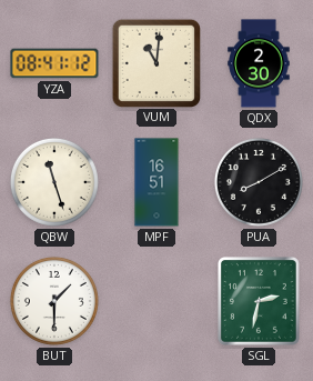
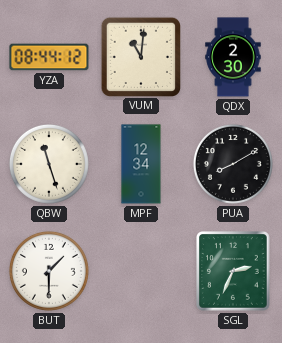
YZA: 08:41 -> 08:44
MPF: 16:51 -> 12:34
SGL: 2:32 -> 2:34
